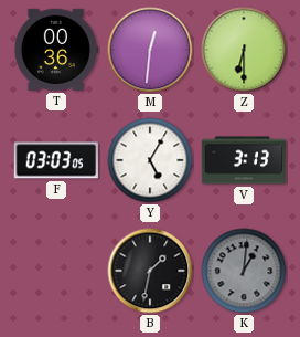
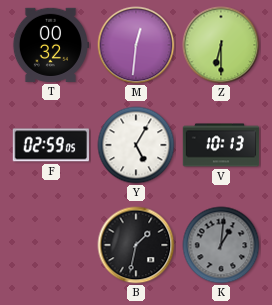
T: 00:36 -> 00:32
F: 03:03 -> 02:59
V: 3:13 -> 10:13
